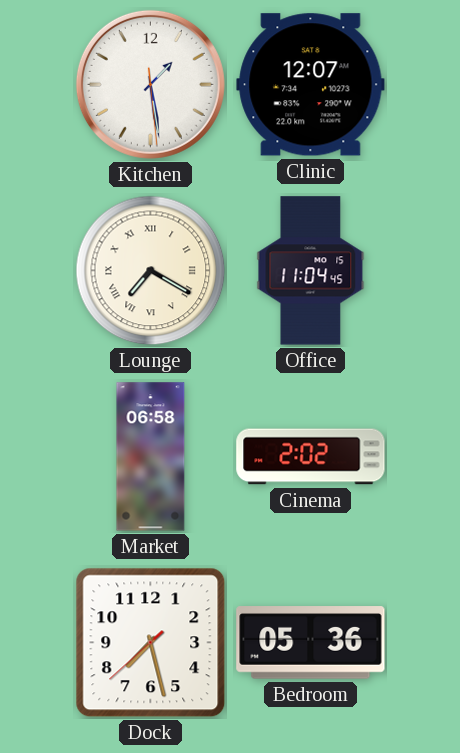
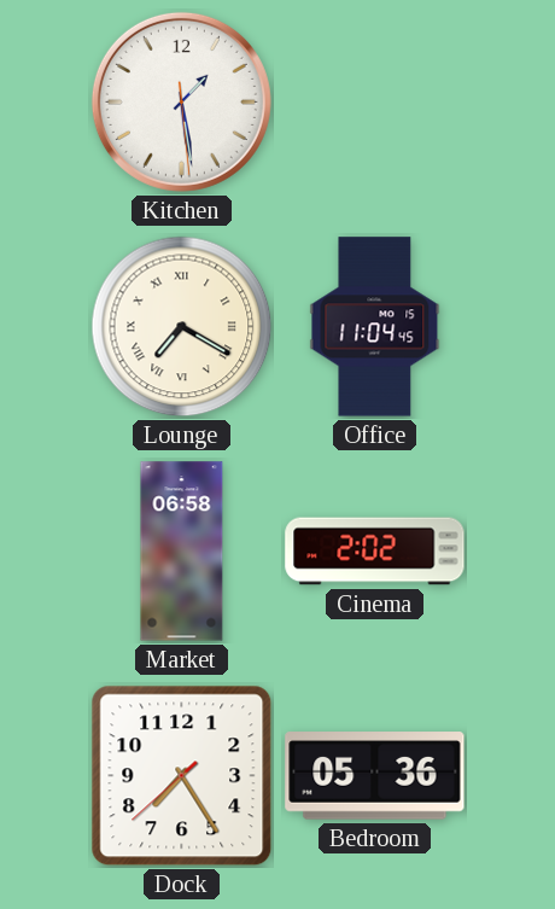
Clinic: 12:07 -> none
Dock: 7:27 -> 7:24
